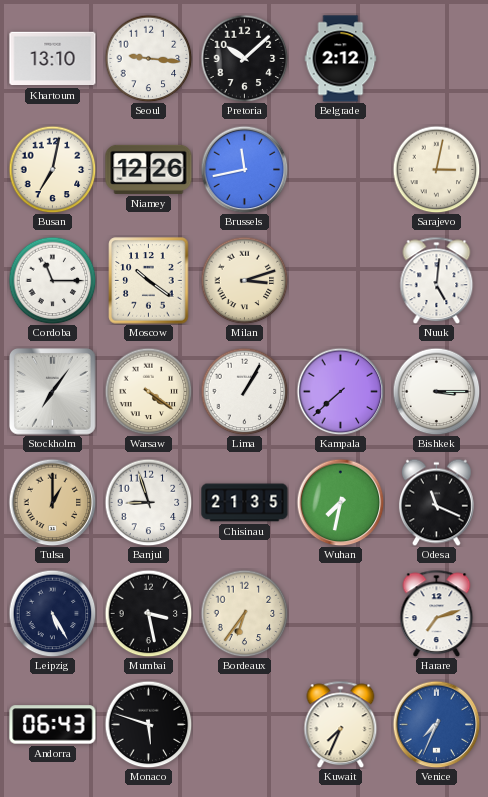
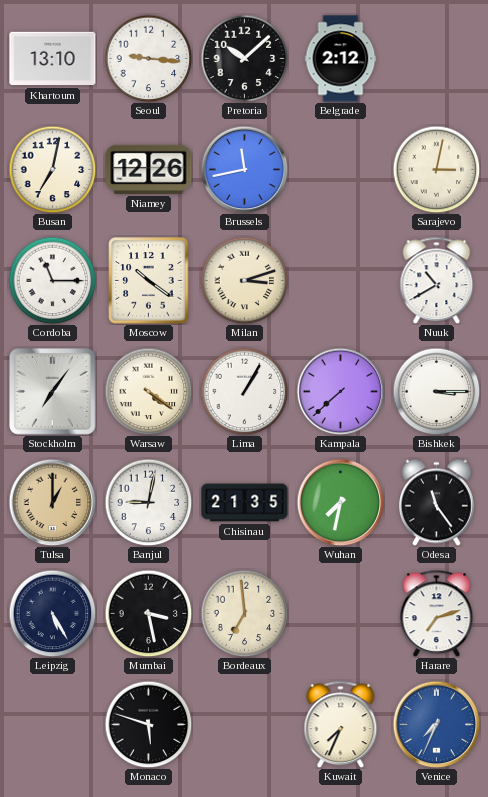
Nuuk: 5:01 -> 10:40
Banjul: 8:57 -> 9:02
Odesa: 11:19 -> 11:24
Bordeaux: 6:36 -> 6:59
Andorra: 06:43 -> none
